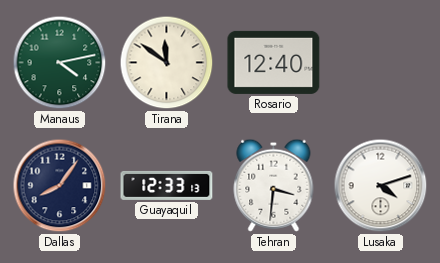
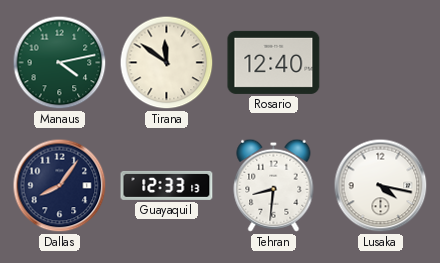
Tehran: 3:31 -> 8:31
Lusaka: 4:12 -> 4:17
